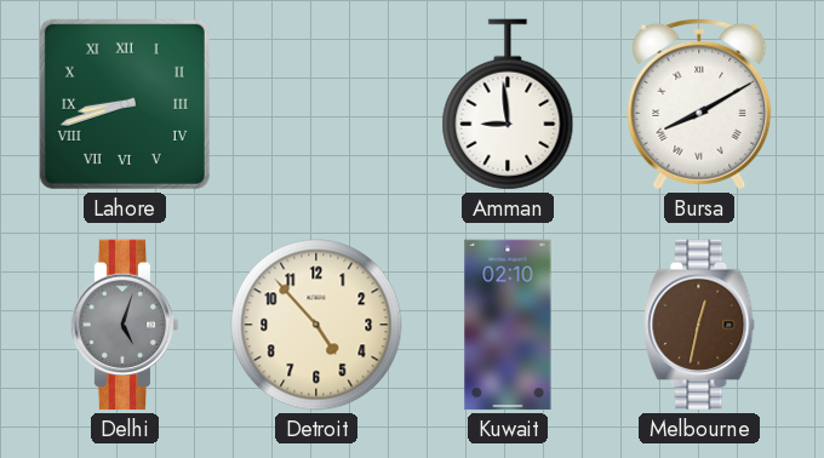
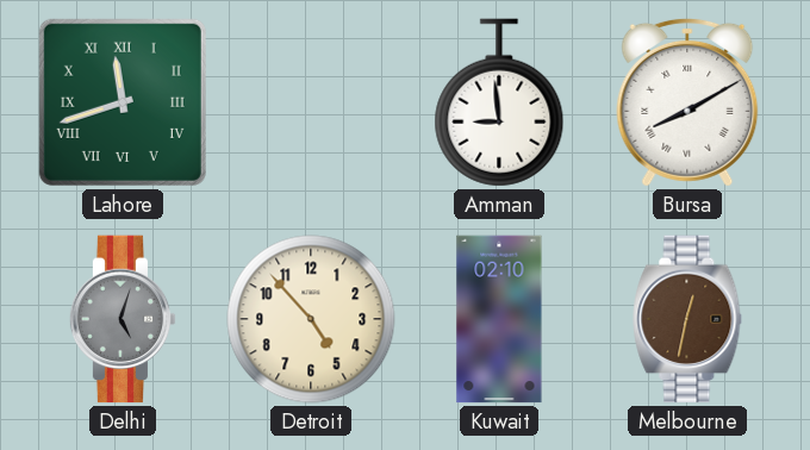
Lahore: 8:42 -> 11:42
